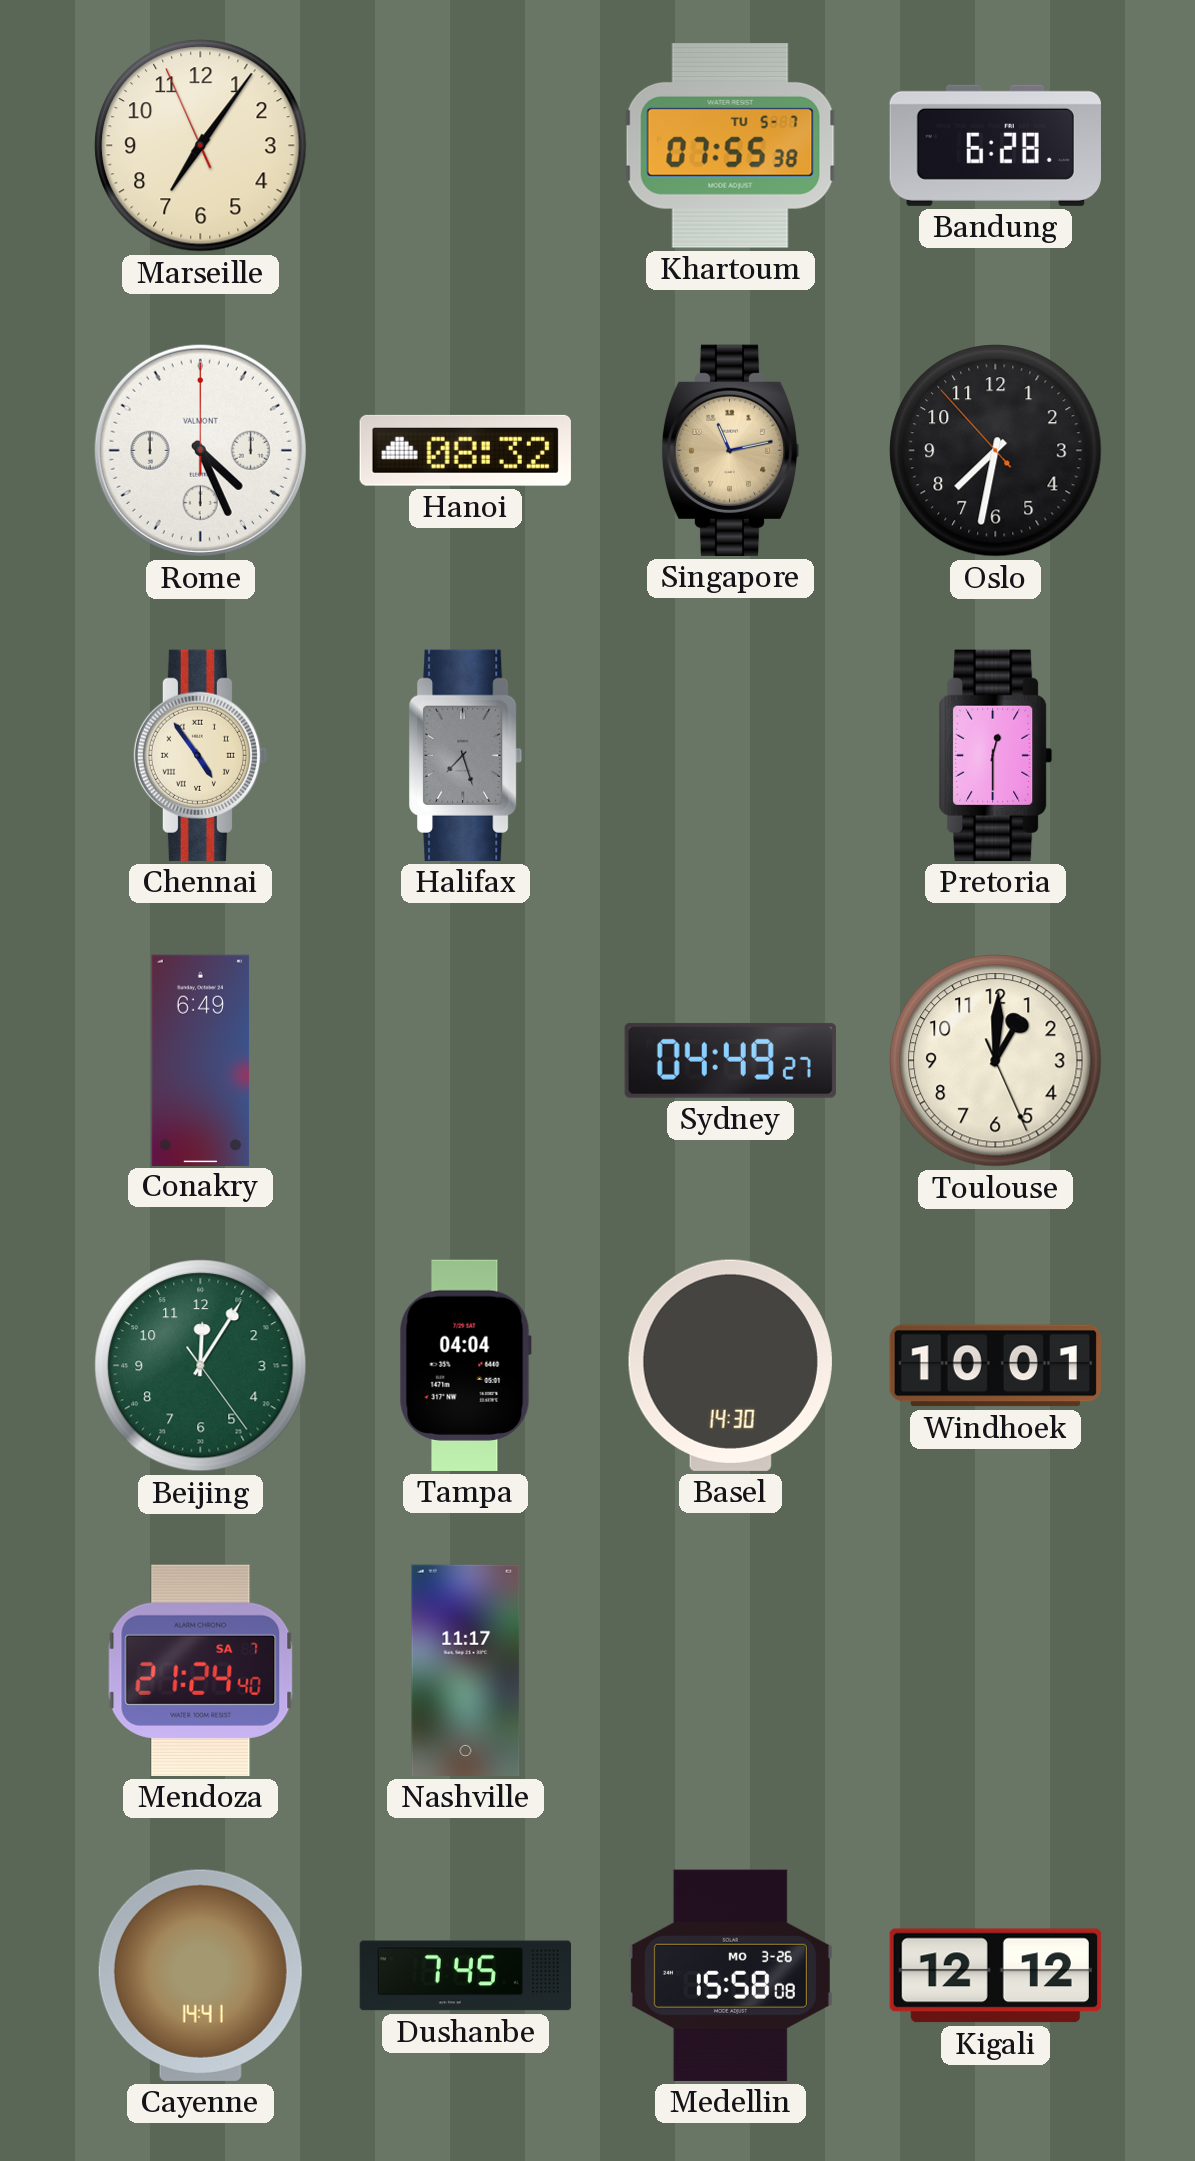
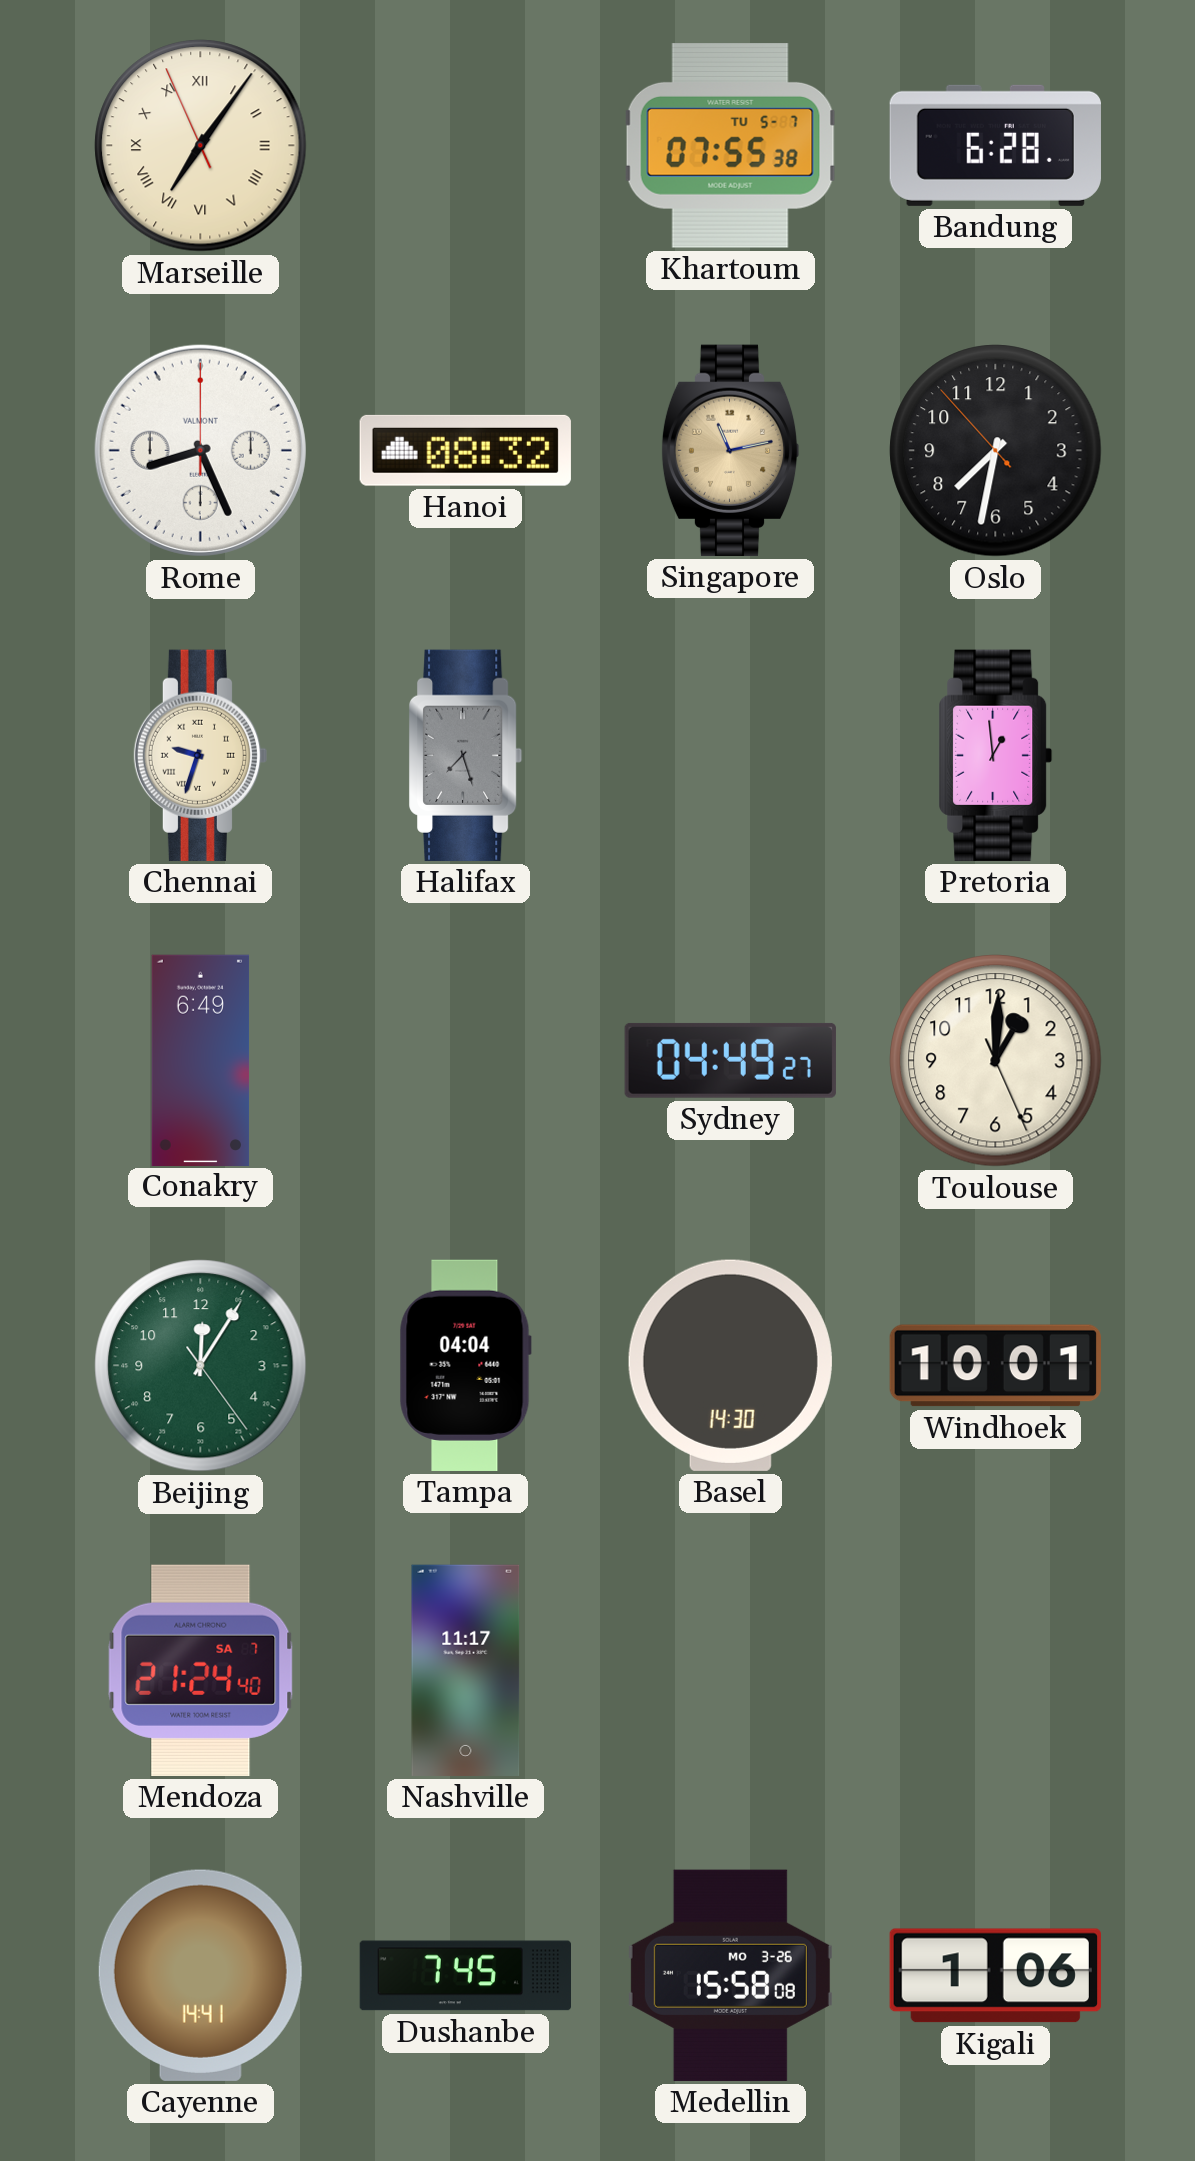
Marseille numerals: Arabic -> Roman
Rome: 4:26 -> 8:26
Chennai: 4:54 -> 9:33
Pretoria: 12:30 -> 12:59
Kigali: 12:12 -> 1:06
